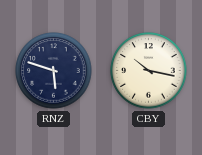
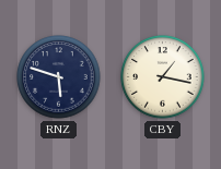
CBY: 10:17 -> 1:17
